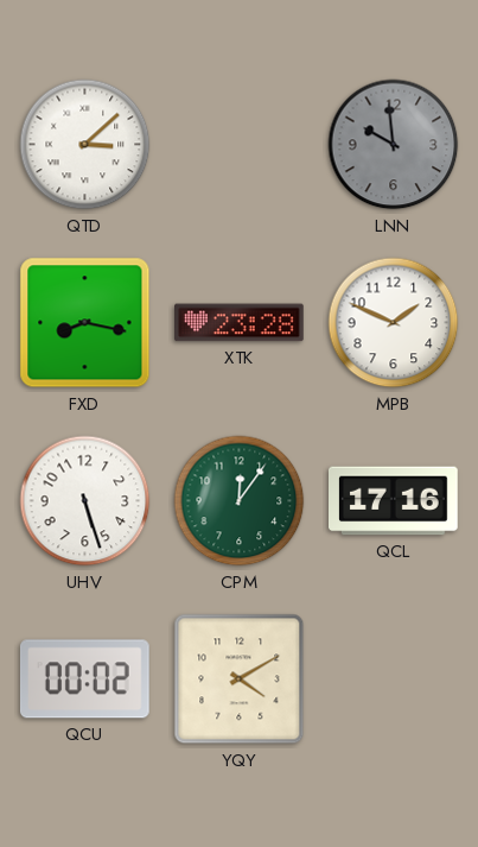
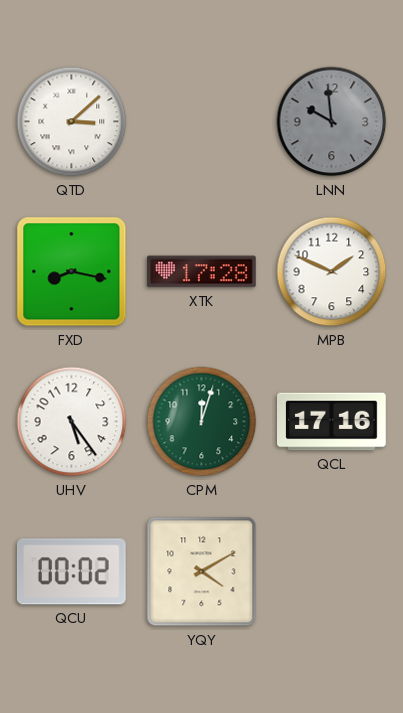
XTK: 23:28 -> 17:28
UHV: 5:27 -> 5:24
CPM: 12:06 -> 12:03
